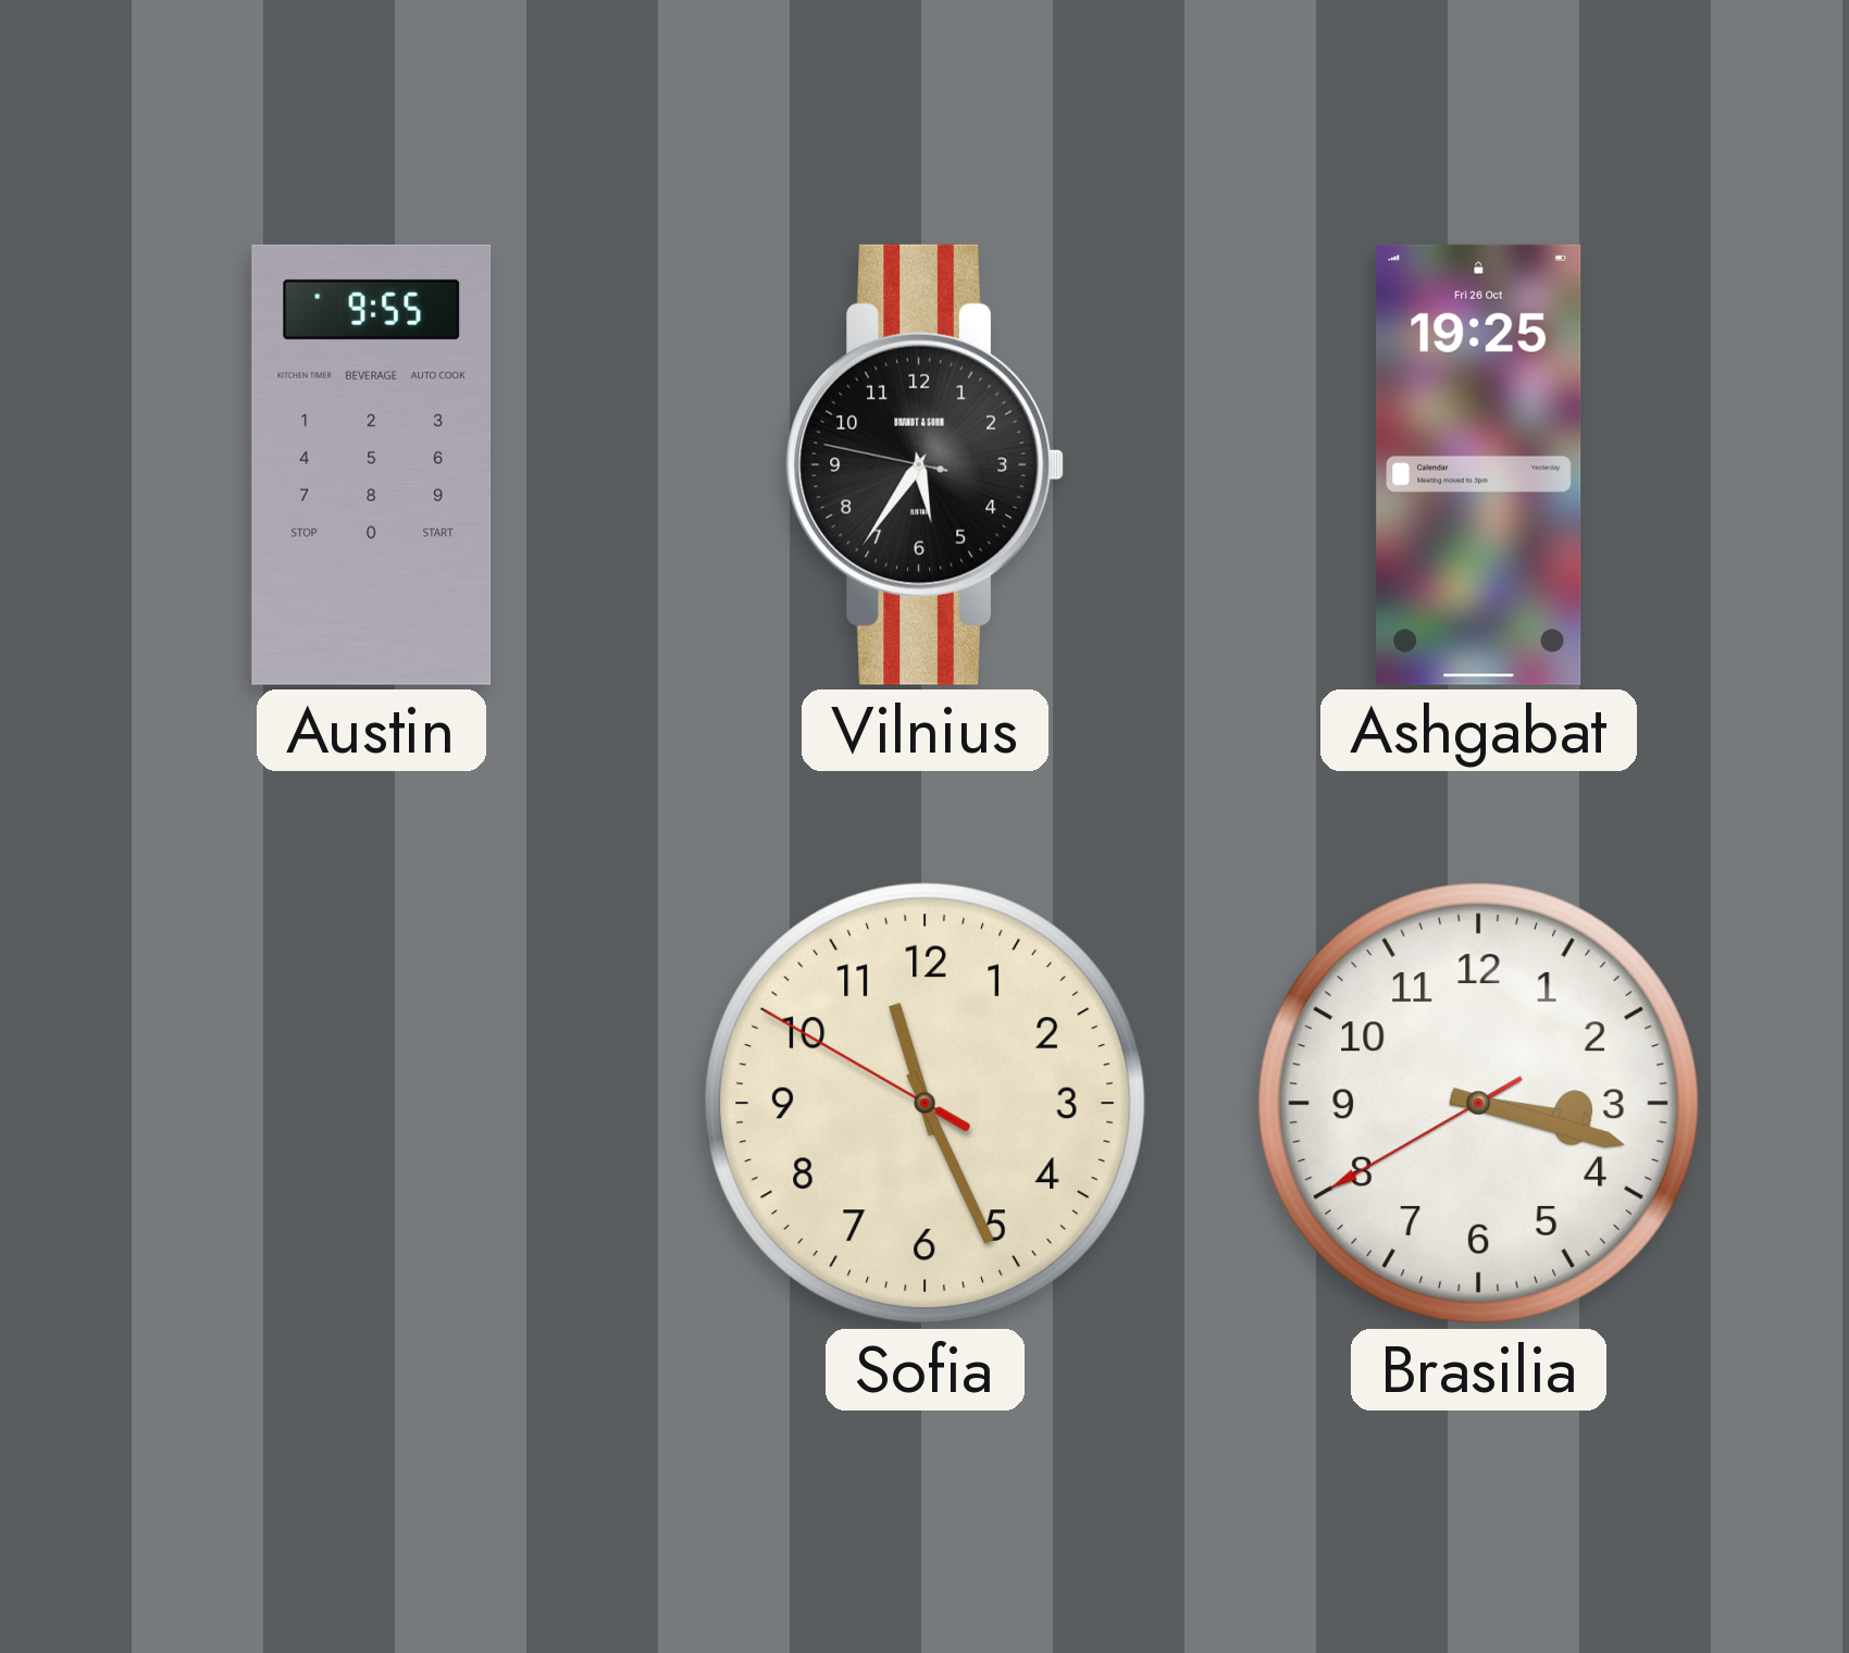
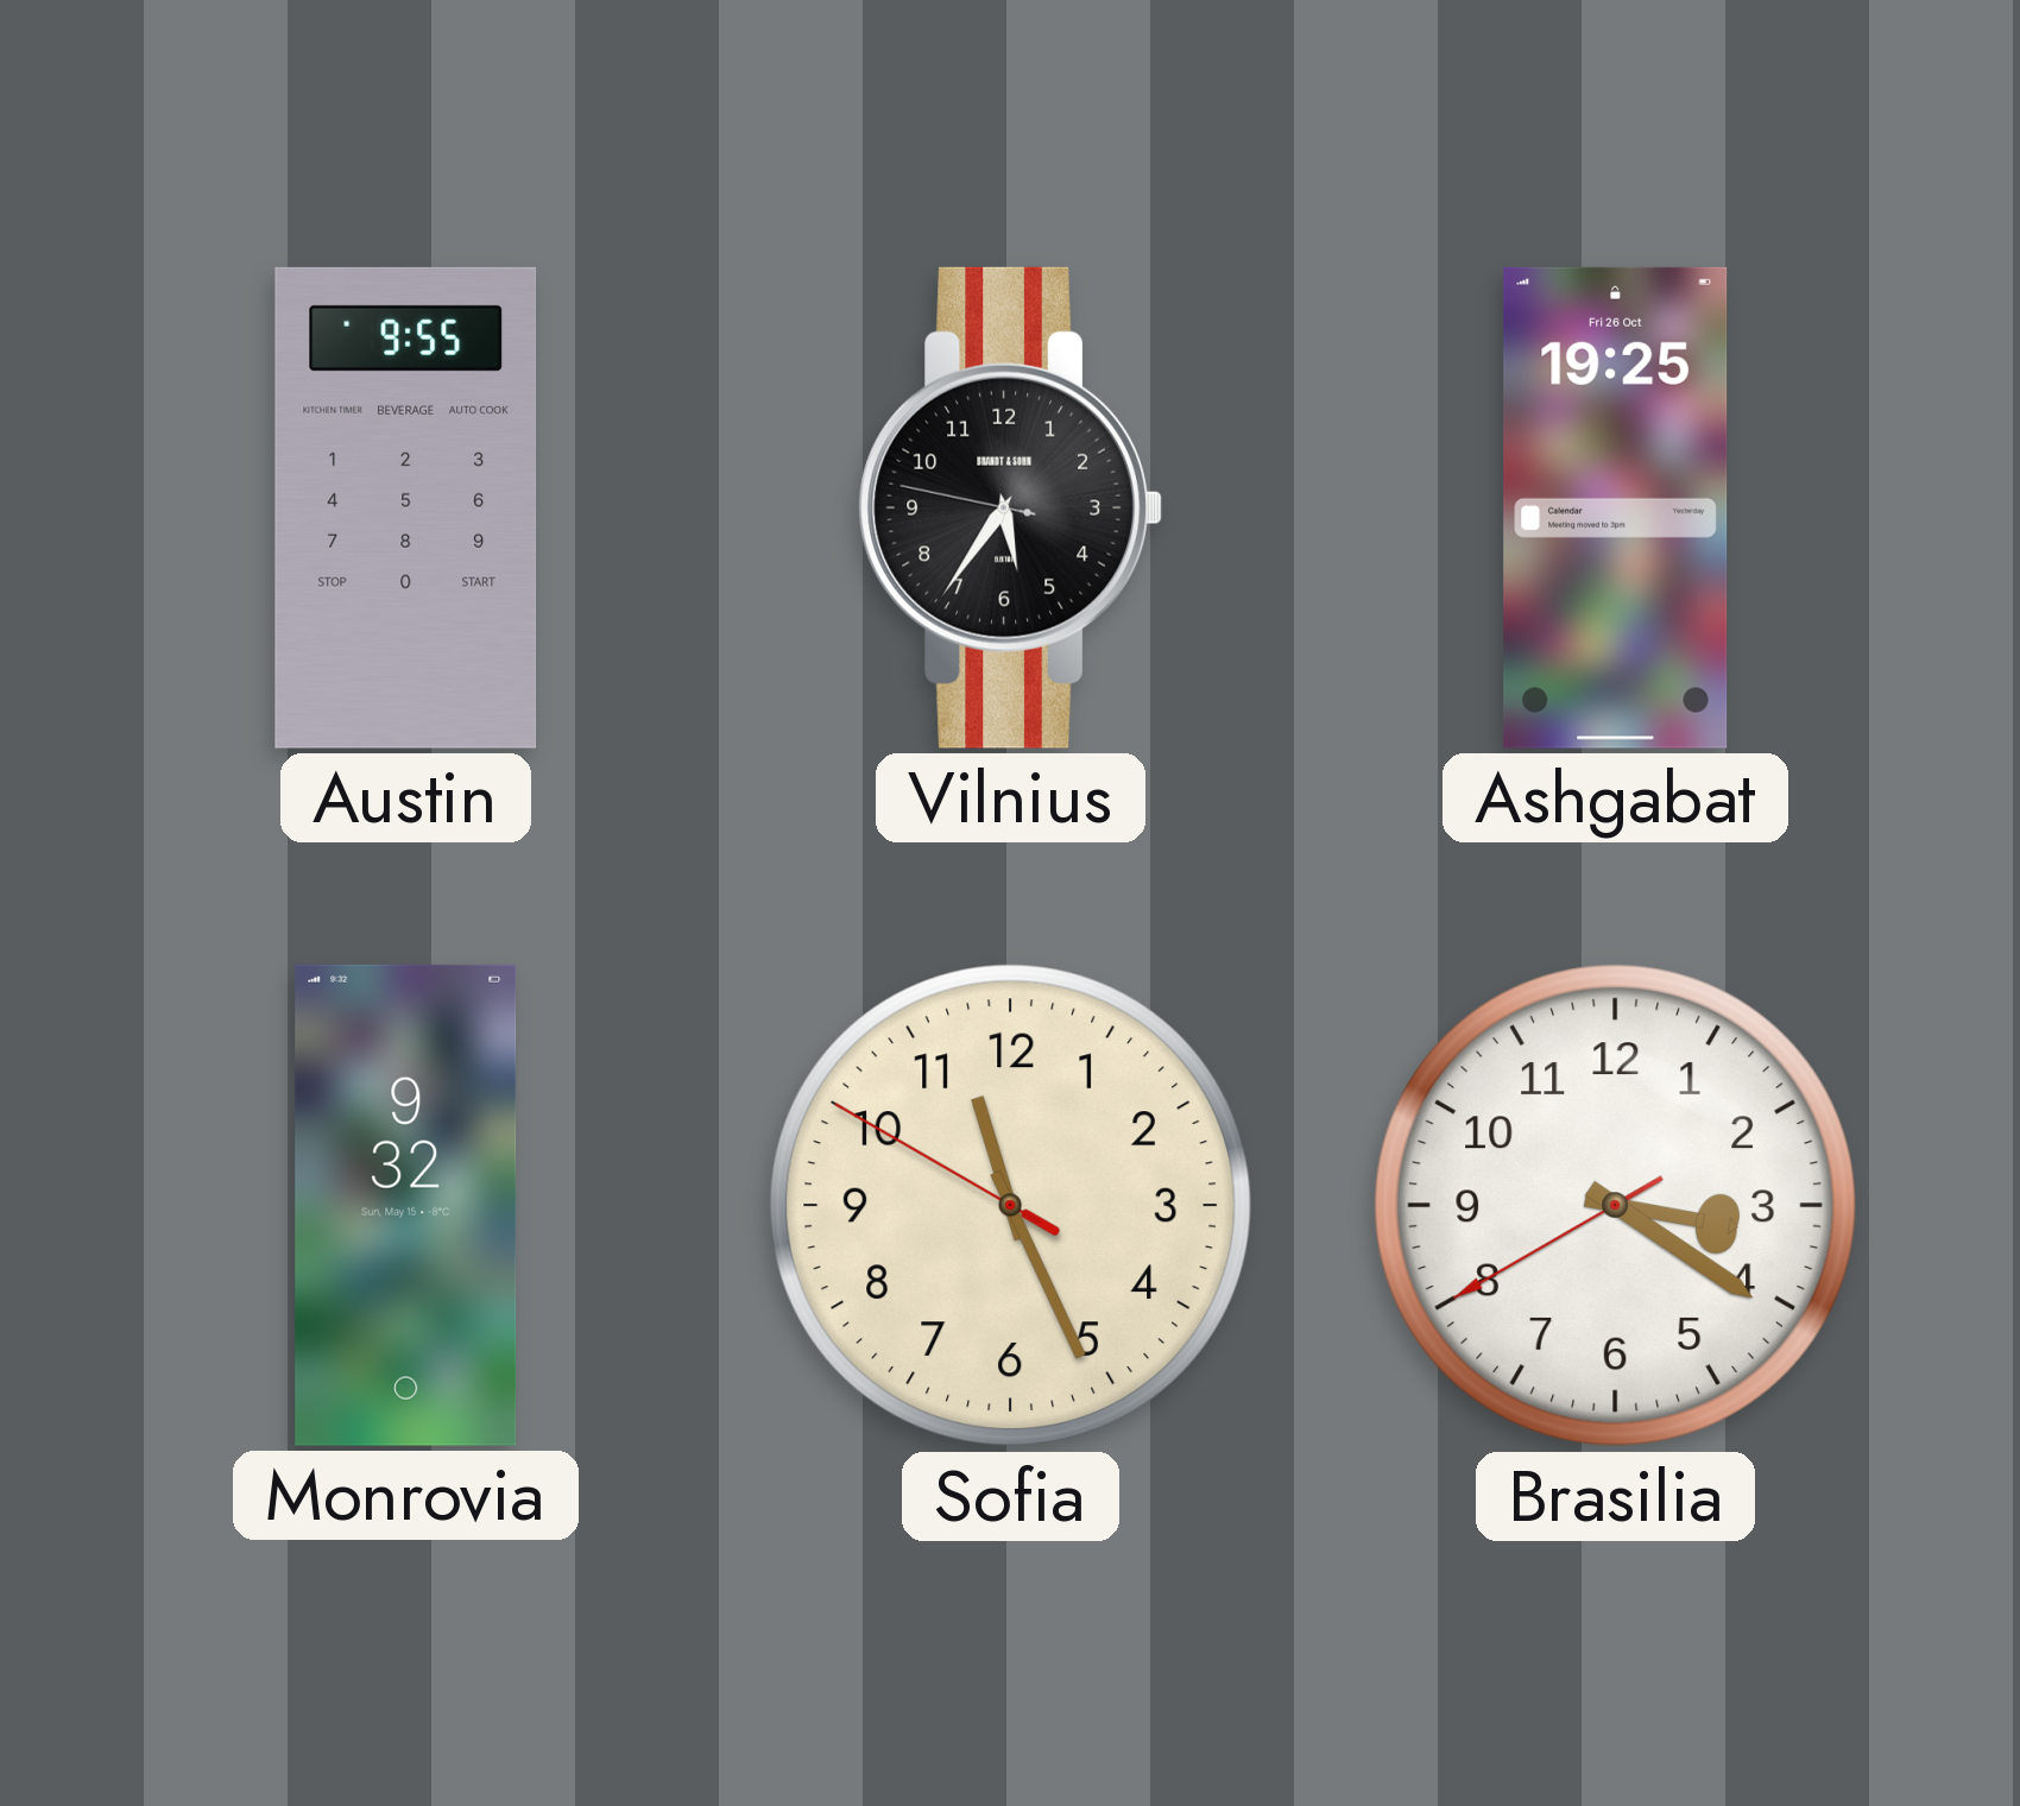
Monrovia: none -> 9:32
Brasilia: 3:17 -> 3:20
